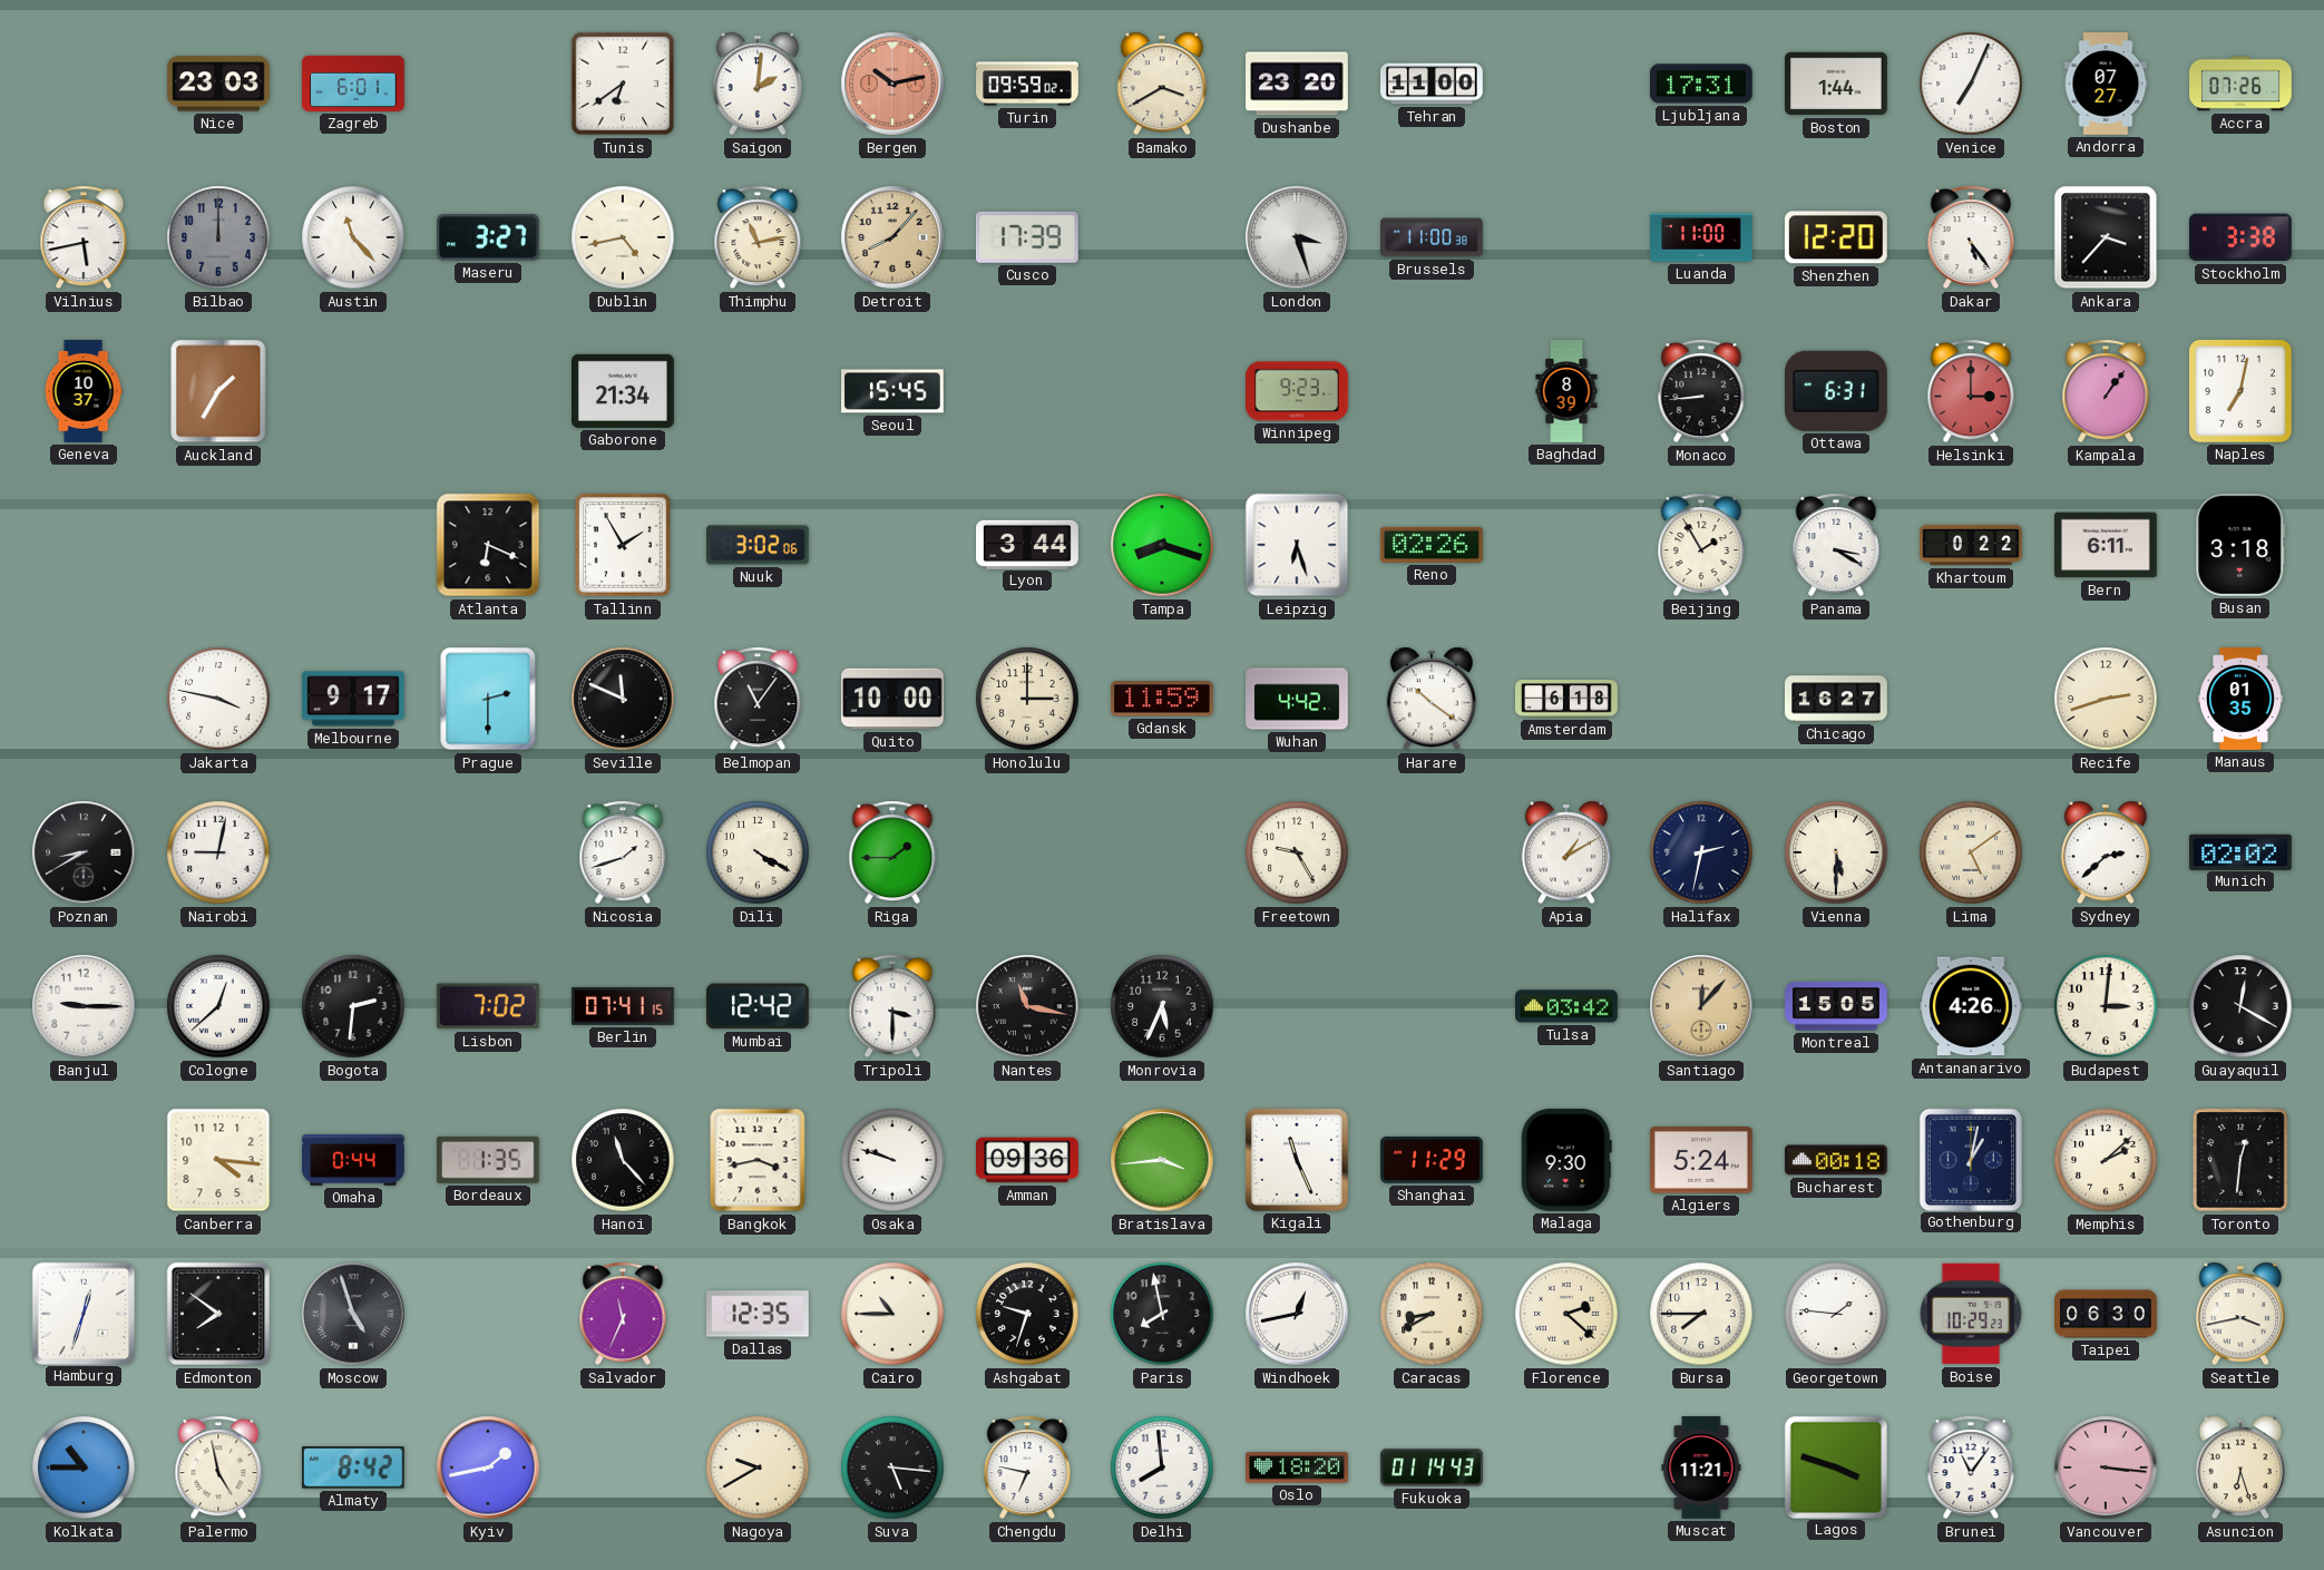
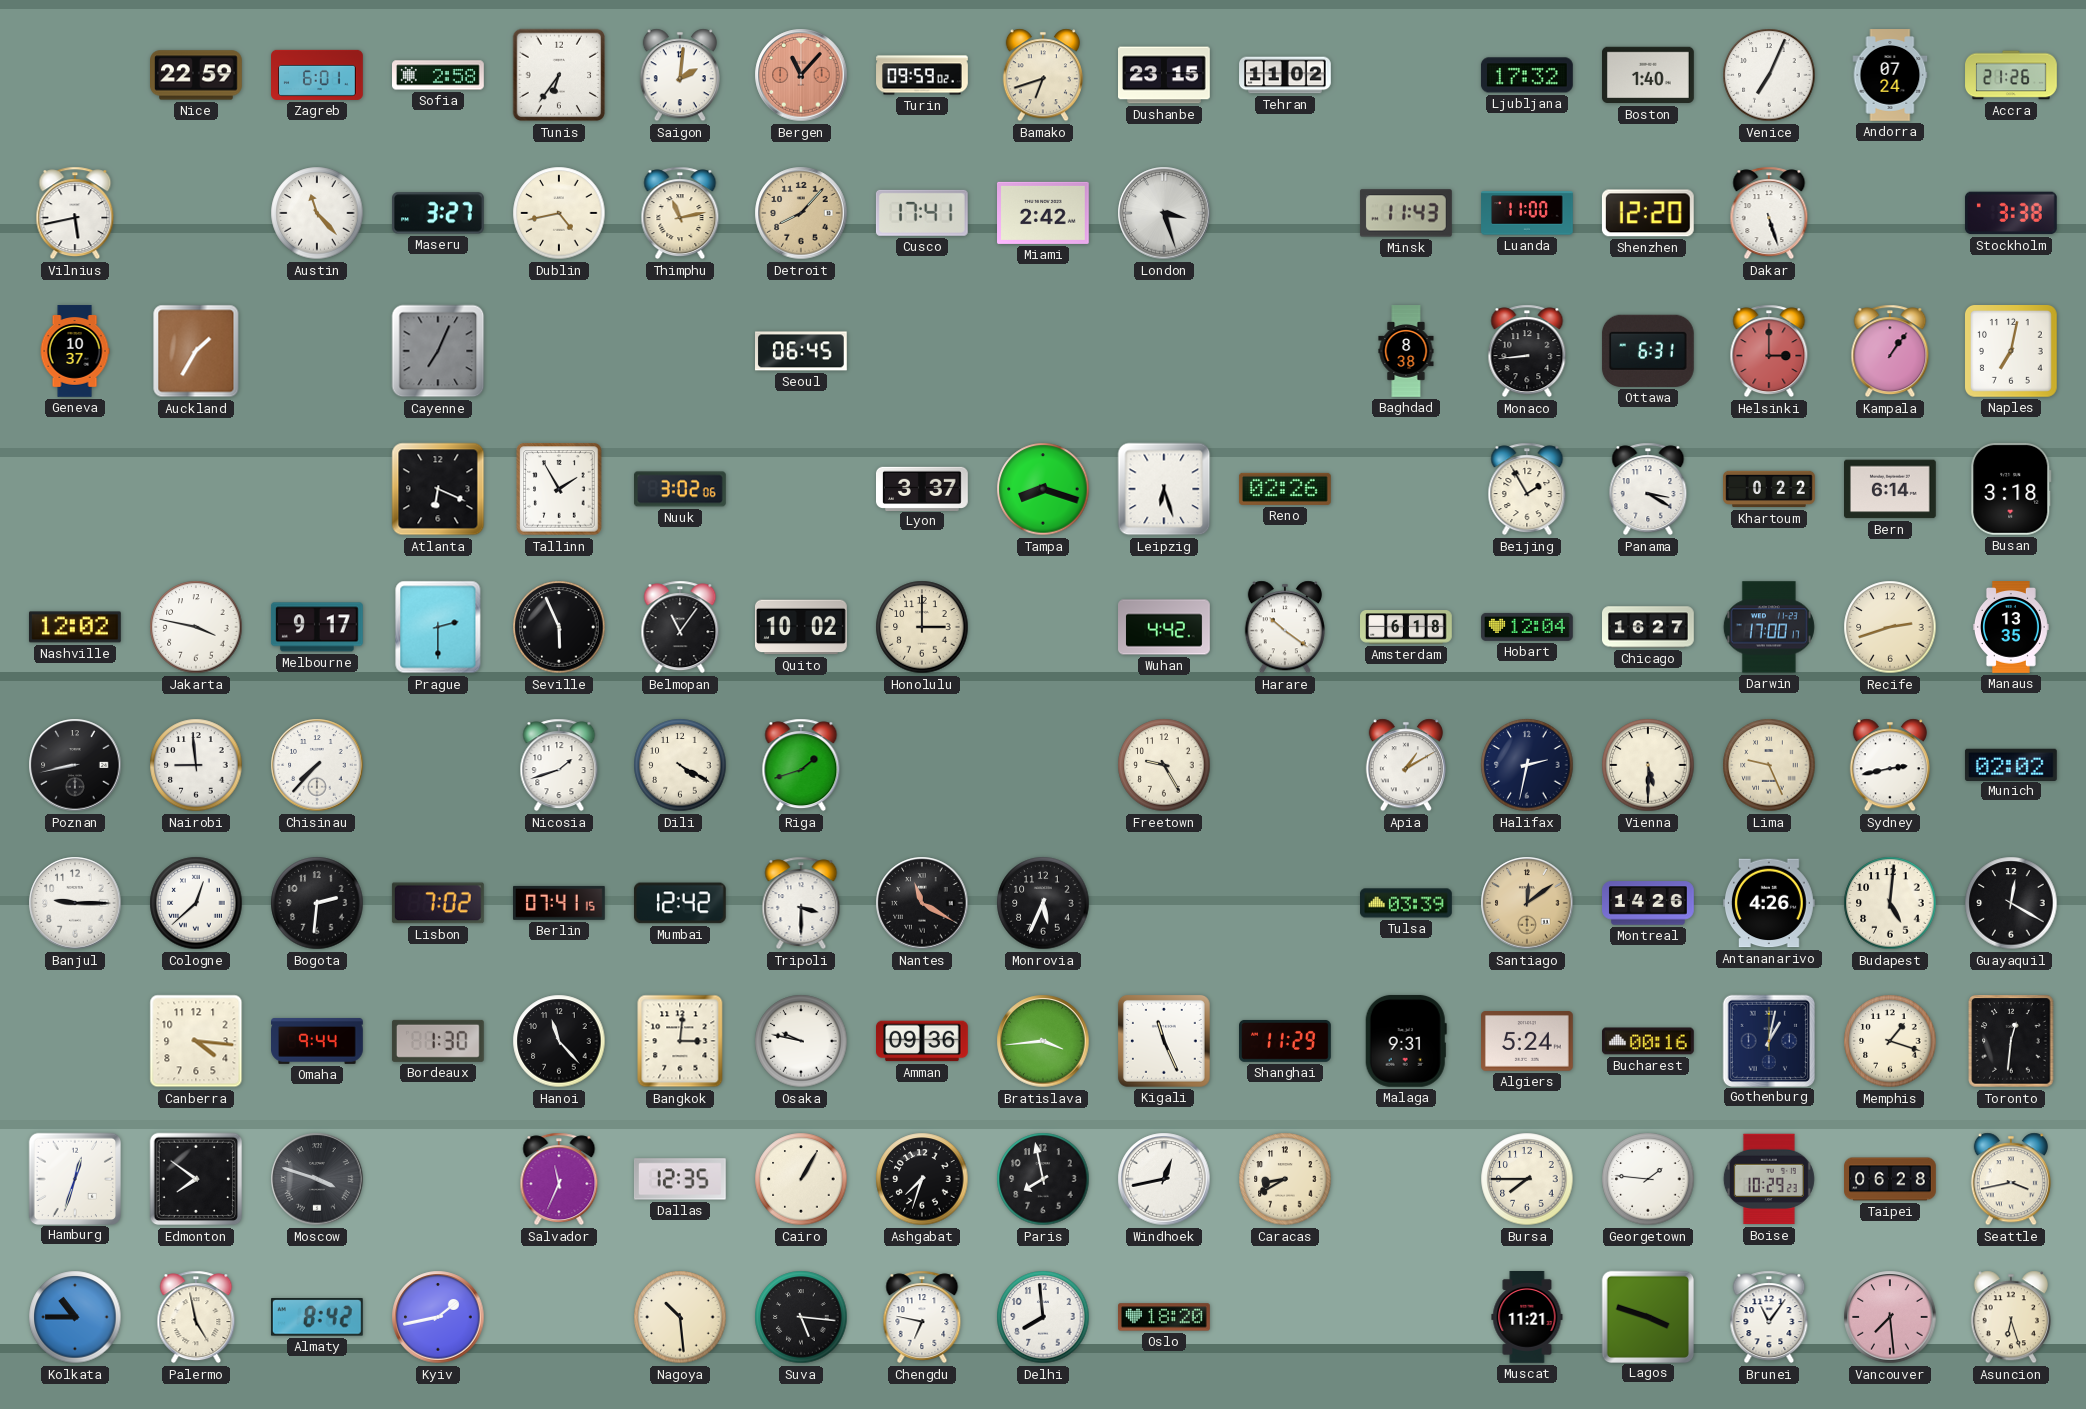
Nice: 23:03 -> 22:59
Sofia: none -> 2:58
Tunis: 6:39 -> 6:36
Bergen: 10:13 -> 11:07
Bamako: 3:40 -> 6:42
Dushanbe: 23:20 -> 23:15
Tehran: 11:00 -> 11:02
Ljubljana: 17:31 -> 17:32
Boston: 1:44 -> 1:40
Andorra: 07:27 -> 07:24
Accra: 07:26 -> 21:26
Bilbao: 12:00 -> none
Cusco: 17:39 -> 17:41
Miami: none -> 2:42
Brussels: 11:00 -> none
Minsk: none -> 11:43
Dakar: 5:24 -> 5:27
Ankara: 3:37 -> none
Cayenne: none -> 7:04
Gaborone: 21:34 -> none
Seoul: 15:45 -> 06:45
Winnipeg: 9:23 -> none
Baghdad: 8:39 -> 8:38
Lyon: 3:44 -> 3:37
Bern: 6:11 -> 6:14
Nashville: none -> 12:02
Seville: 11:49 -> 5:56
Quito: 10:00 -> 10:02
Gdansk: 11:59 -> none
Hobart: none -> 12:04
Darwin: none -> 17:00
Manaus: 01:35 -> 13:35
Poznan: 8:40 -> 8:43
Nairobi: 9:02 -> 8:59
Chisinau: none -> 7:37
Riga: 1:45 -> 1:42
Lima: 5:09 -> 9:26
Sydney: 2:38 -> 2:43
Nantes: 11:17 -> 11:20
Tulsa: 03:42 -> 03:39
Santiago: 12:07 -> 12:09
Montreal: 15:05 -> 14:26
Budapest: 3:01 -> 5:01
Omaha: 0:44 -> 9:44
Bordeaux: 1:35 -> 1:30
Bangkok: 3:43 -> 3:01
Osaka: 9:48 -> 9:47
Malaga: 9:30 -> 9:31
Bucharest: 00:18 -> 00:16
Memphis: 2:08 -> 1:18
Moscow: 4:57 -> 3:48
Cairo: 10:45 -> 1:05
Ashgabat: 9:33 -> 7:33
Florence: 2:22 -> none
Taipei: 06:30 -> 06:28
Nagoya: 9:40 -> 10:29
Fukuoka: 01:14 -> none
Vancouver: 3:16 -> 7:29
